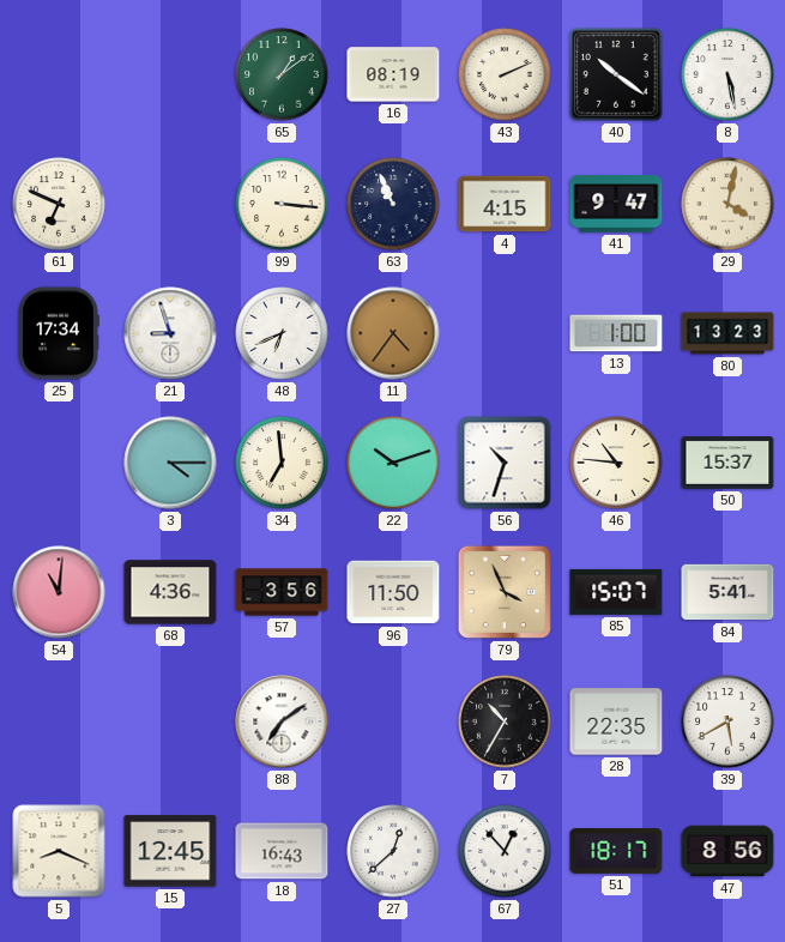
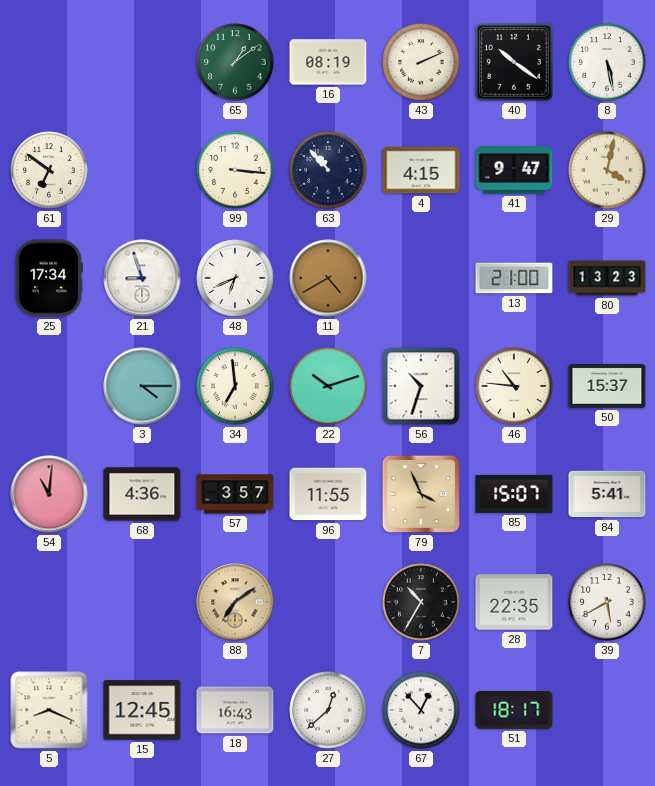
61: 6:49 -> 6:51
63: 10:56 -> 10:53
11: 4:36 -> 4:40
13: 1:00 -> 21:00
57: 3:56 -> 3:57
96: 11:50 -> 11:55
88 dial: white -> champagne
47: 8:56 -> none
